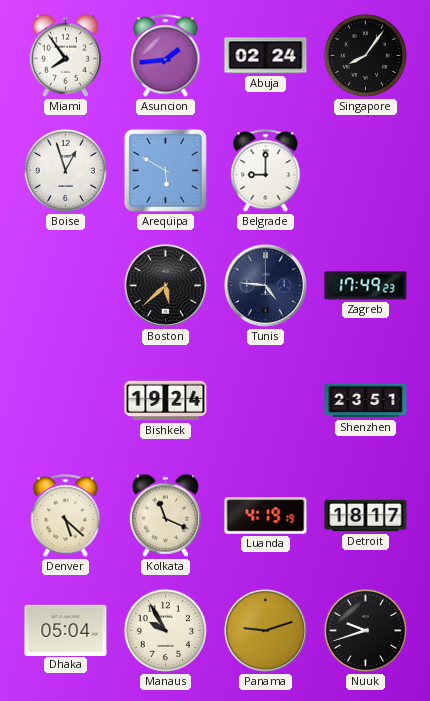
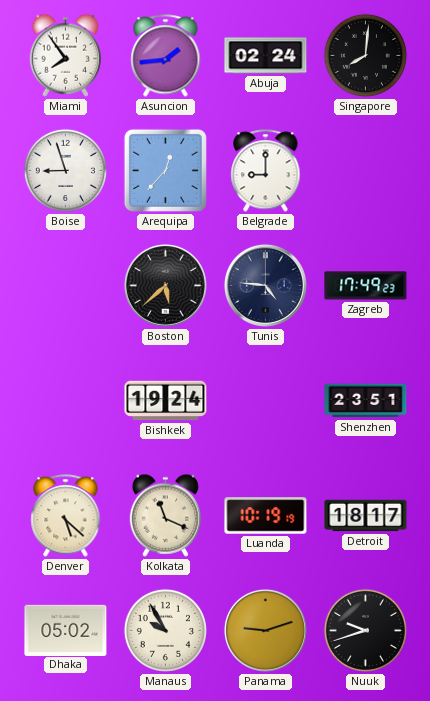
Singapore: 8:06 -> 8:01
Boise: 12:57 -> 8:57
Arequipa: 5:50 -> 12:37
Luanda: 4:19 -> 10:19
Dhaka: 05:04 -> 05:02
